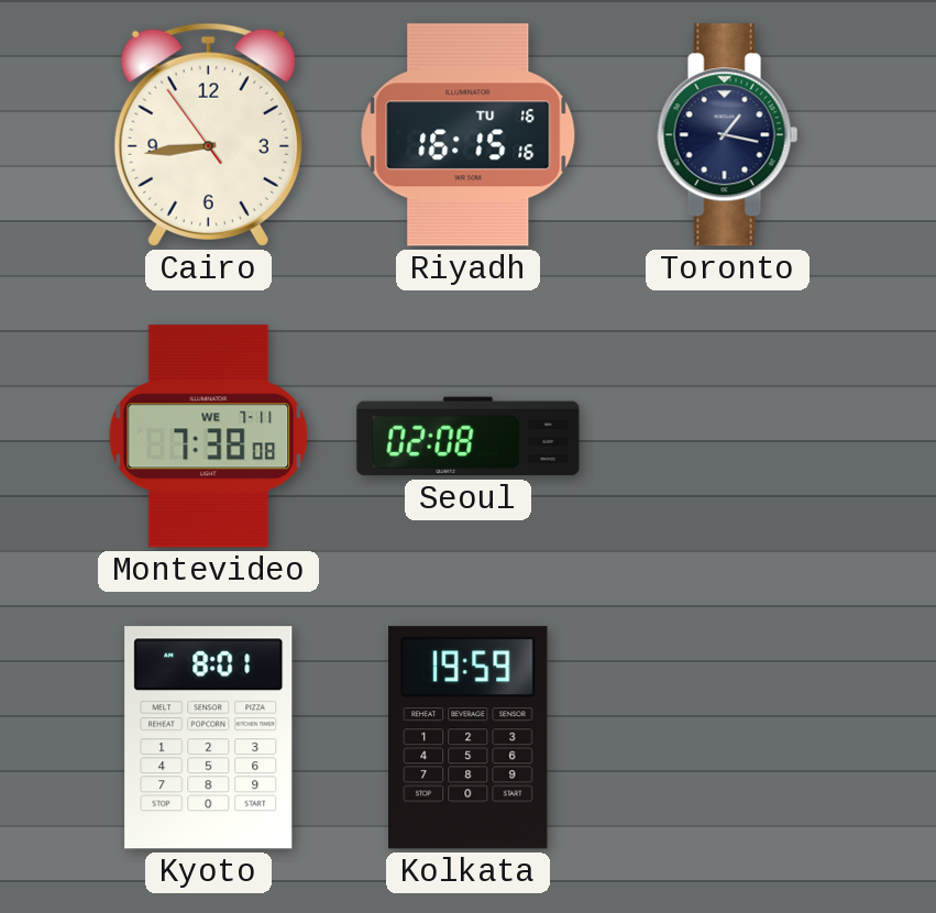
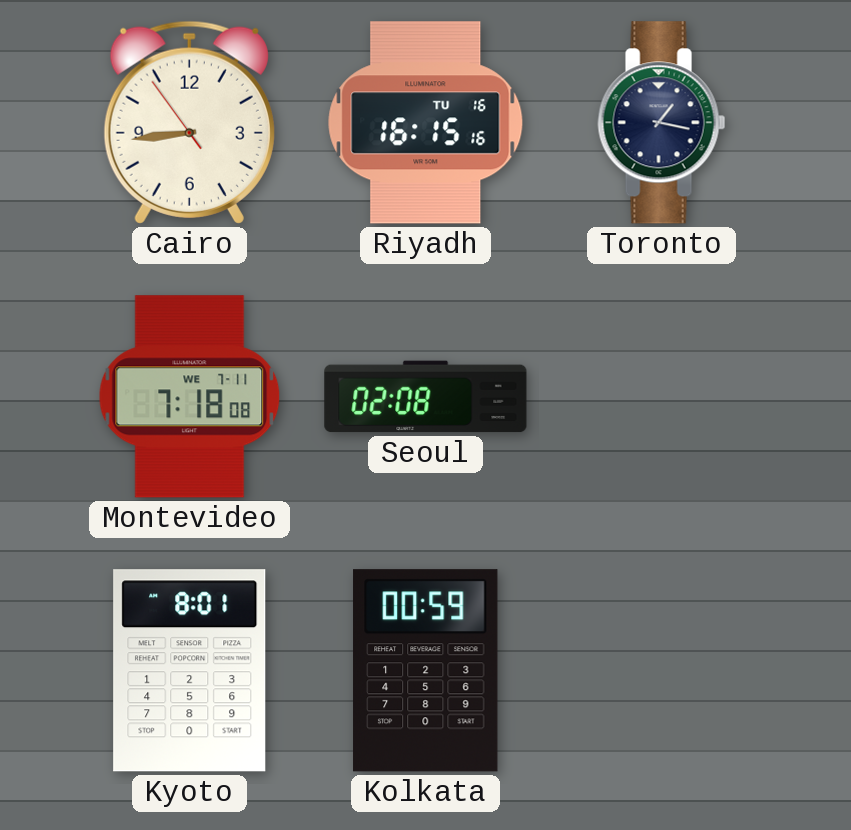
Montevideo: 7:38 -> 7:18
Kolkata: 19:59 -> 00:59
